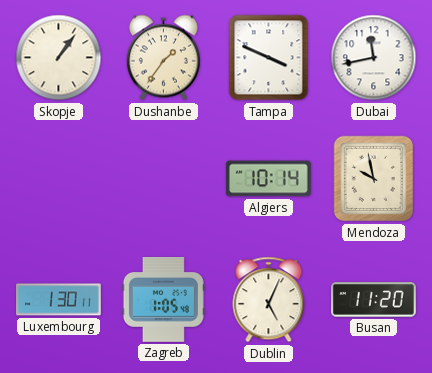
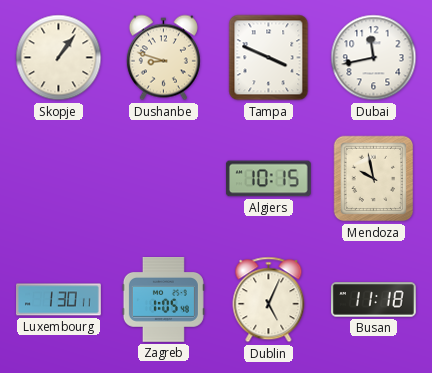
Dushanbe: 1:36 -> 8:48
Algiers: 10:14 -> 10:15
Busan: 11:20 -> 11:18
